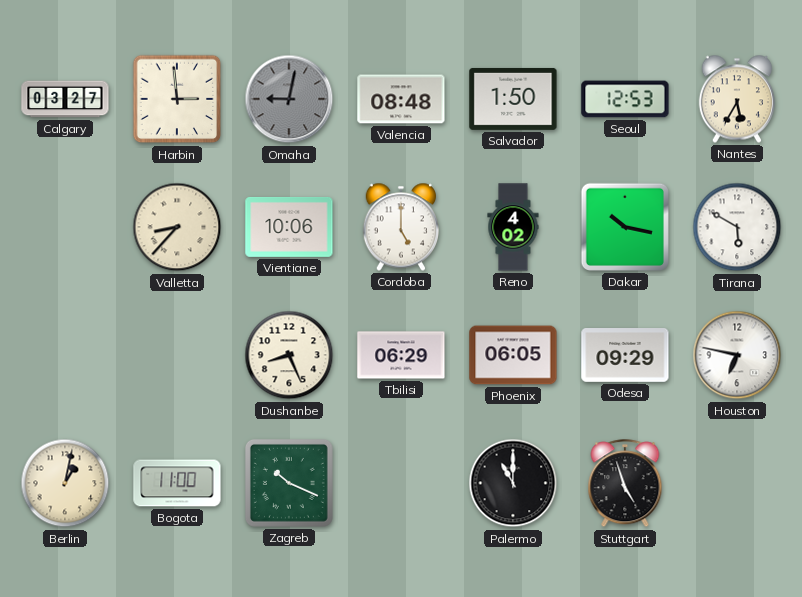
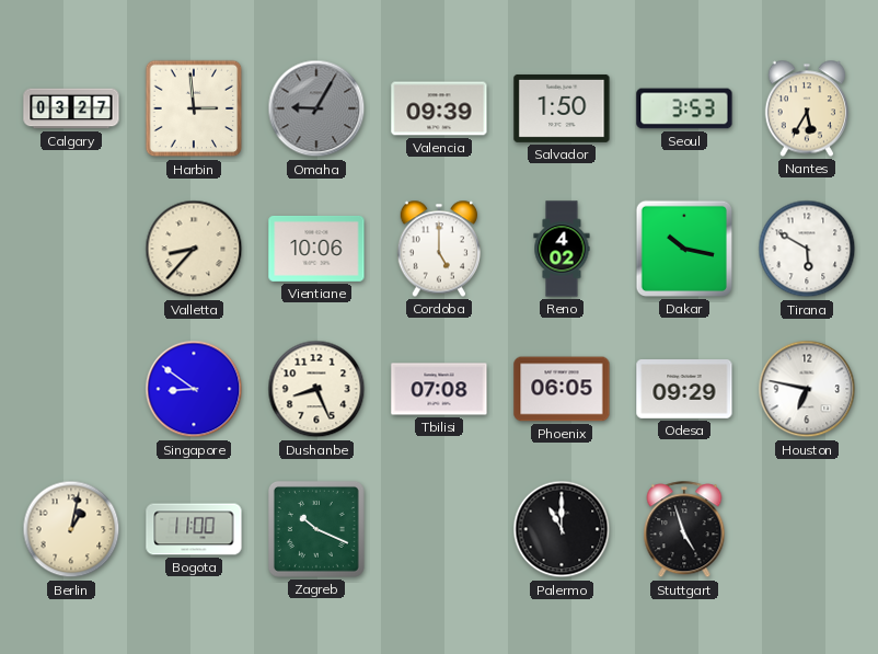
Omaha: 9:02 -> 9:05
Valencia: 08:48 -> 09:39
Seoul: 12:53 -> 3:53
Singapore: none -> 8:51
Tbilisi: 06:29 -> 07:08
